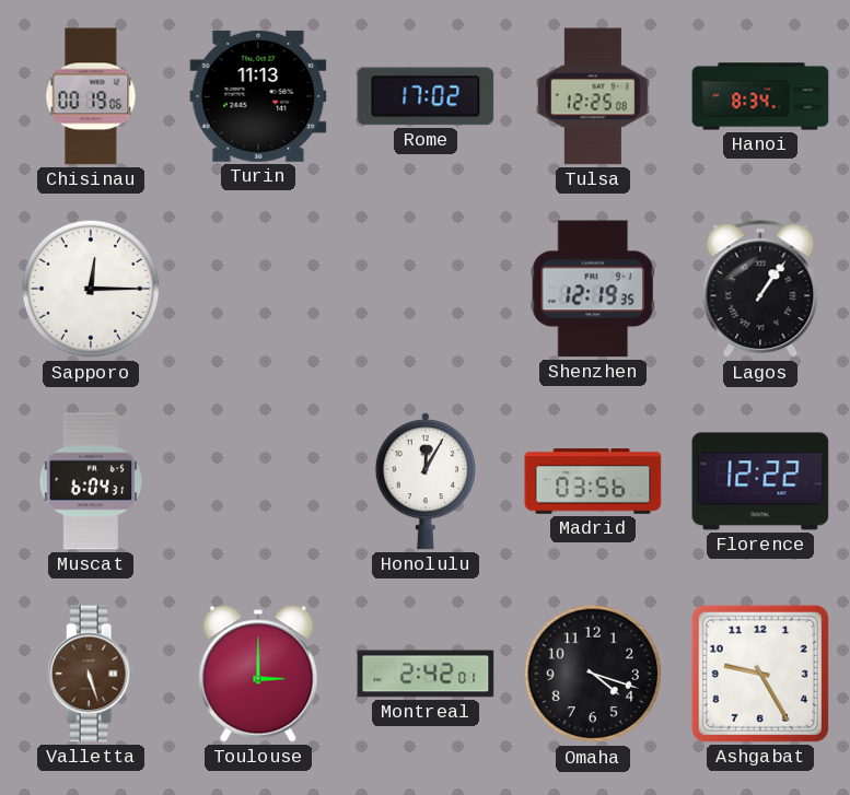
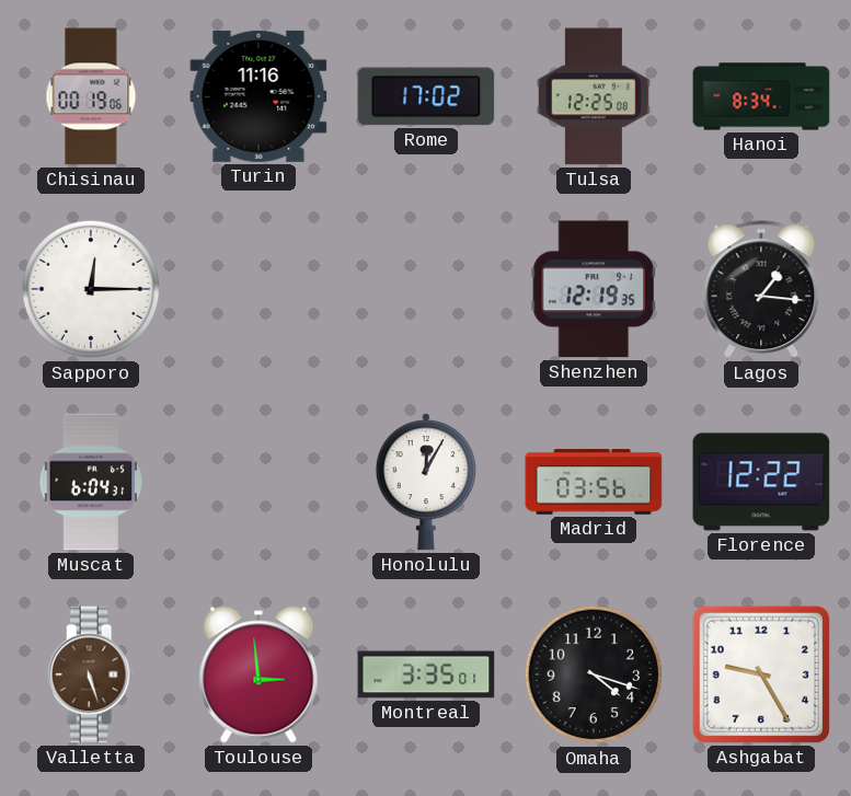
Turin: 11:13 -> 11:16
Lagos: 1:06 -> 1:16
Toulouse: 3:00 -> 2:59
Montreal: 2:42 -> 3:35
